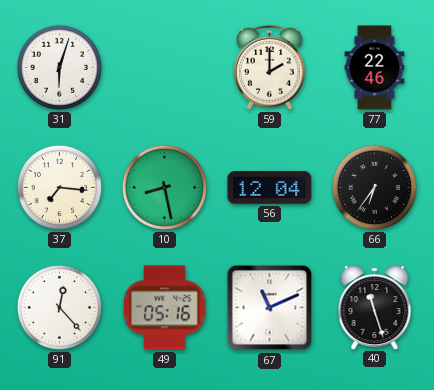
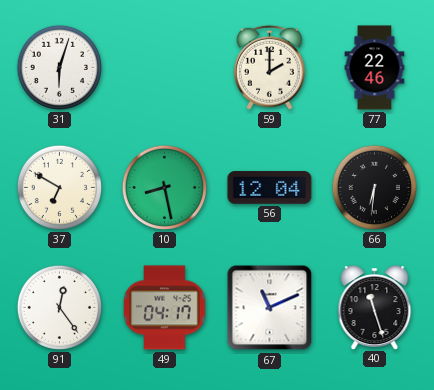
37: 7:16 -> 6:50
66: 6:36 -> 6:31
91: 12:23 -> 12:24
49: 05:16 -> 04:17
